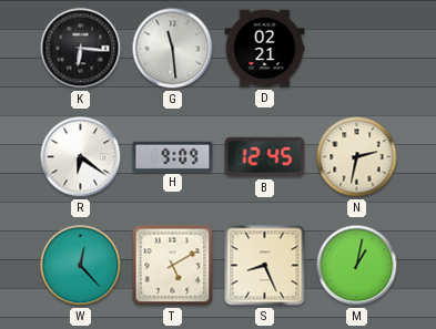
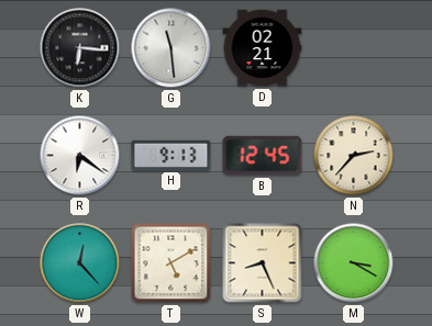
H: 9:09 -> 9:13
N: 2:32 -> 2:37
M: 1:02 -> 3:20
